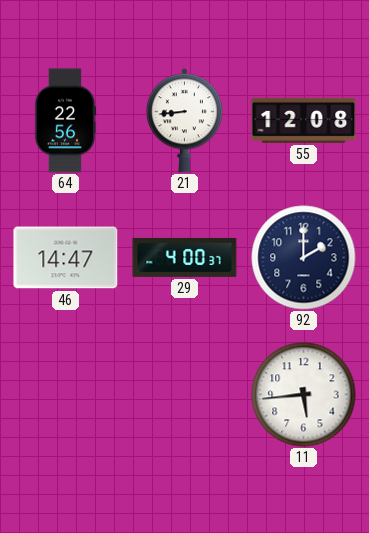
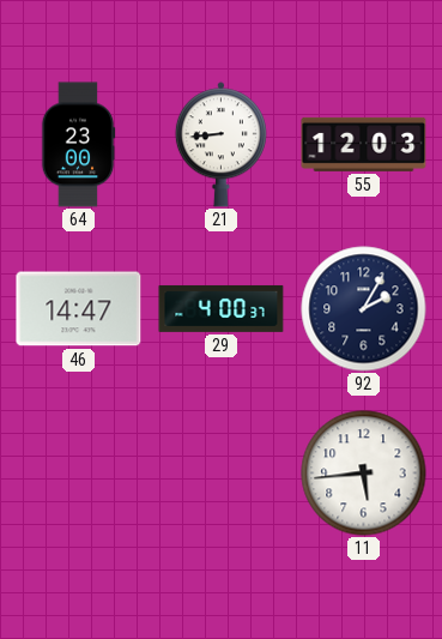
64: 22:56 -> 23:00
55: 12:08 -> 12:03
92: 2:00 -> 2:05
